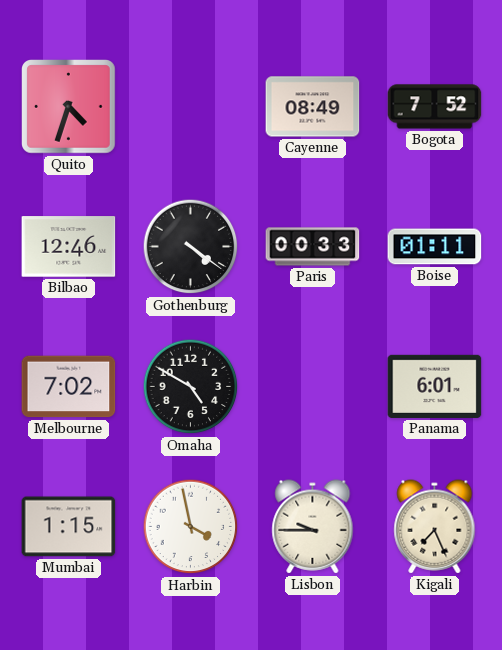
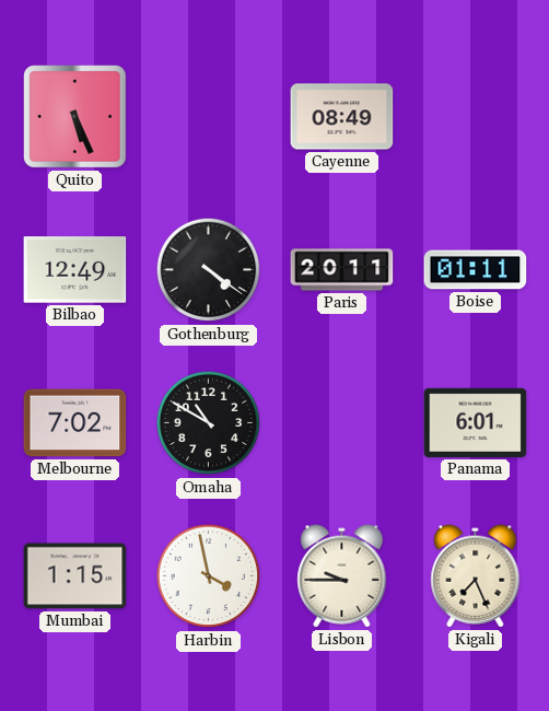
Quito: 4:33 -> 5:26
Bogota: 7:52 -> none
Bilbao: 12:46 -> 12:49
Paris: 00:33 -> 20:11
Omaha: 4:50 -> 10:50
